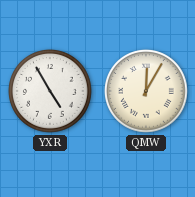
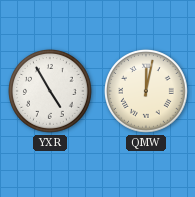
QMW: 12:05 -> 12:02
